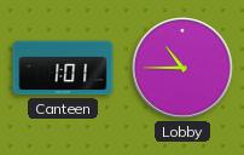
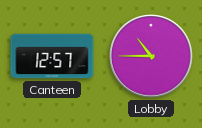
Canteen: 1:01 -> 12:57
